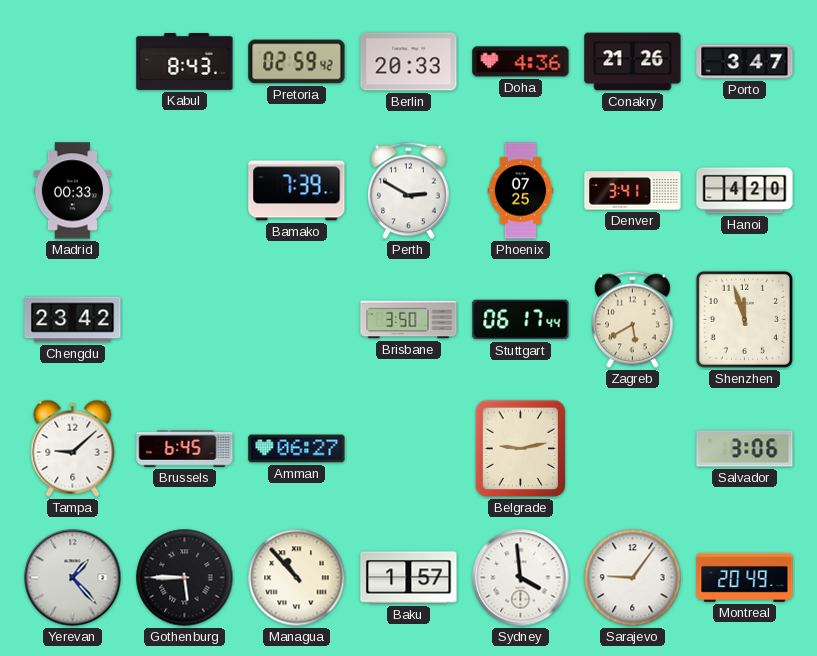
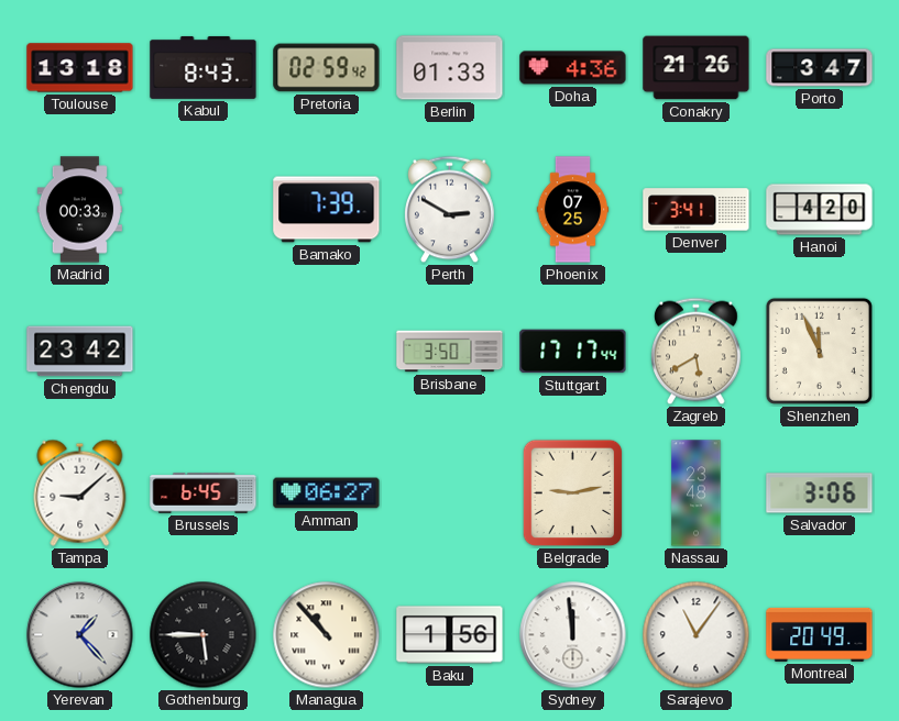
Toulouse: none -> 13:18
Berlin: 20:33 -> 01:33
Stuttgart: 06:17 -> 17:17
Shenzhen: 11:57 -> 11:56
Nassau: none -> 23:48
Baku: 1:57 -> 1:56
Sydney: 3:59 -> 11:59
Sarajevo: 9:06 -> 11:06
